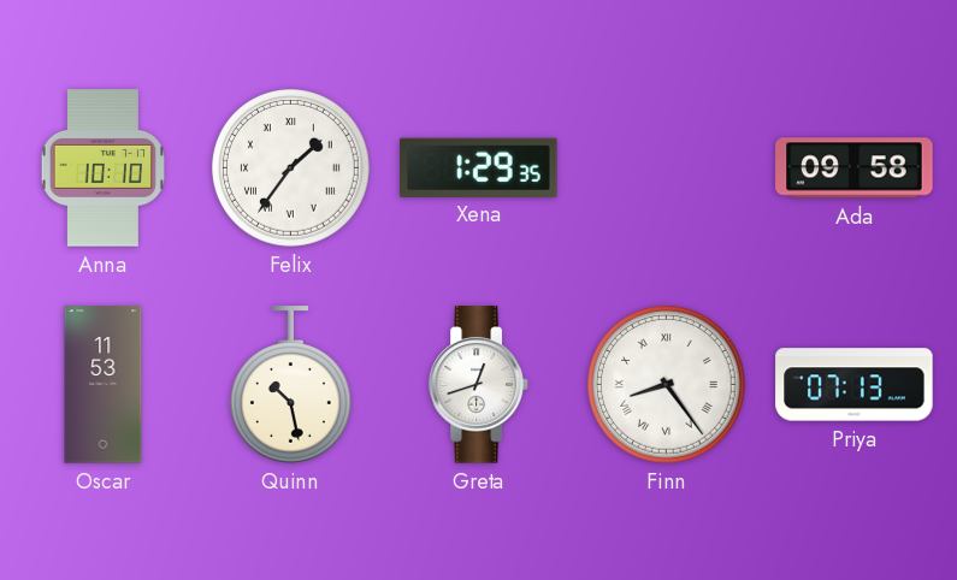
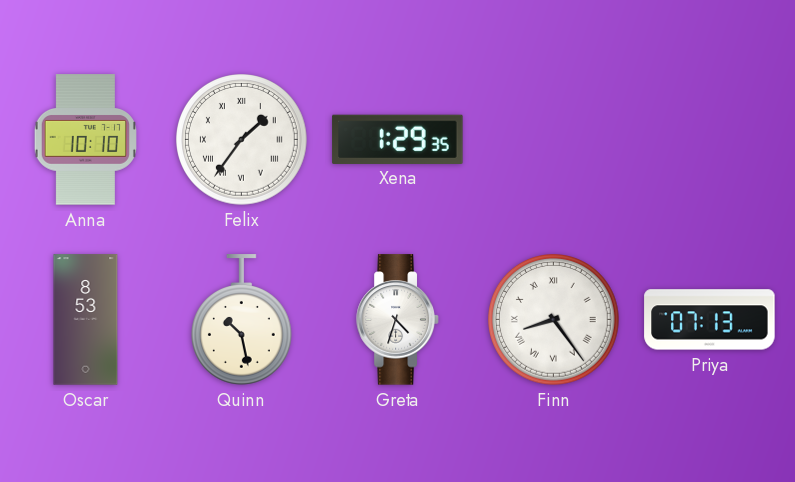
Ada: 09:58 -> none
Oscar: 11:53 -> 8:53
Greta: 12:42 -> 4:33
